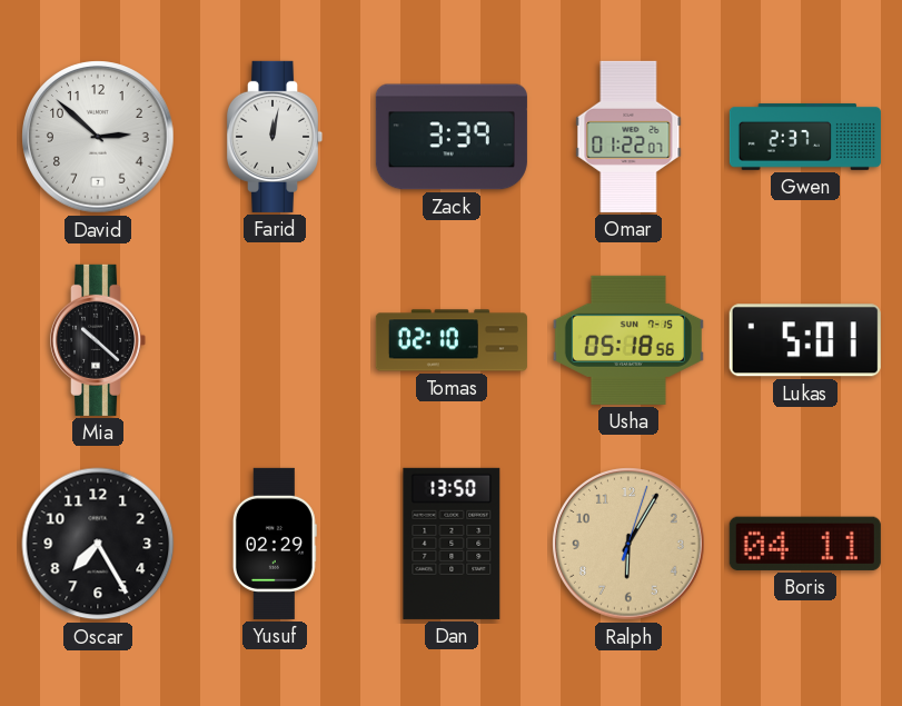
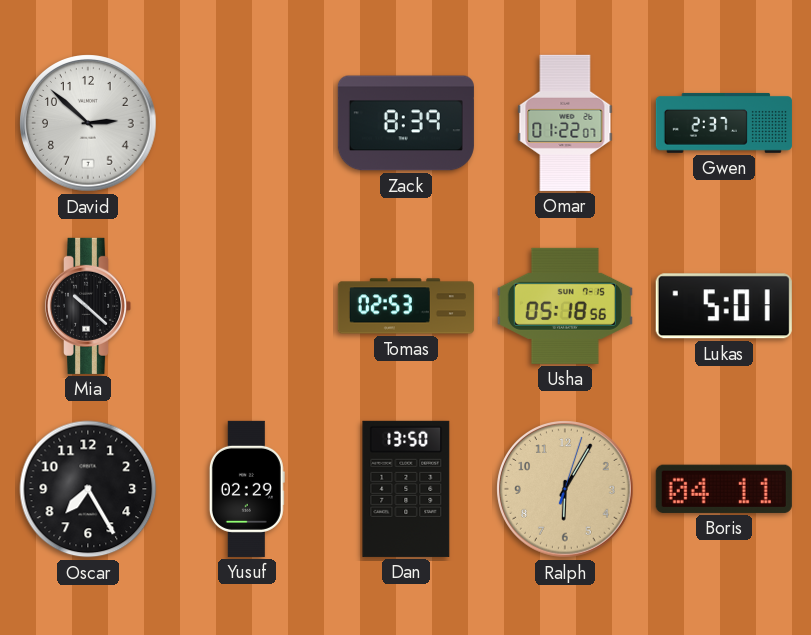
Farid: 12:02 -> none
Zack: 3:39 -> 8:39
Tomas: 02:10 -> 02:53
